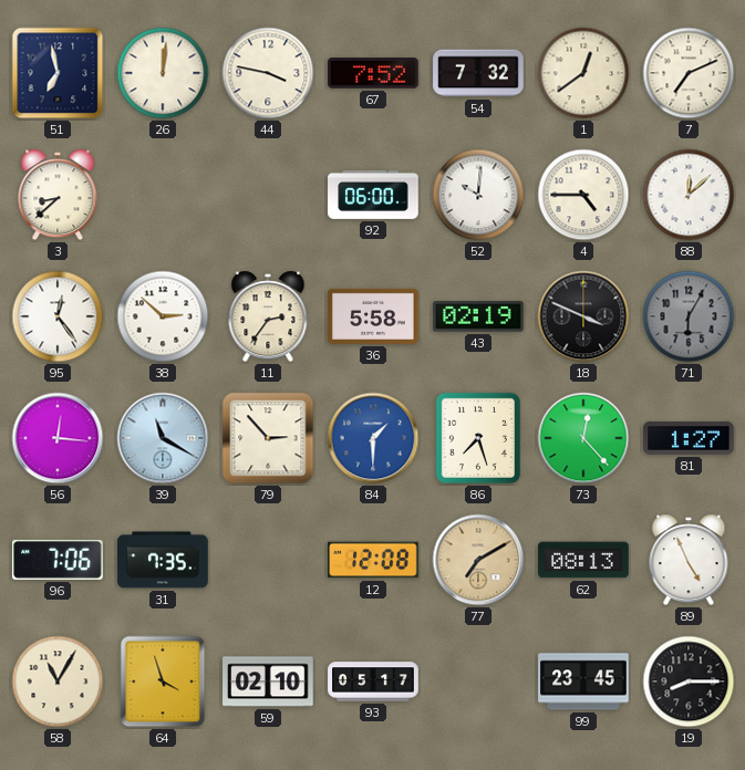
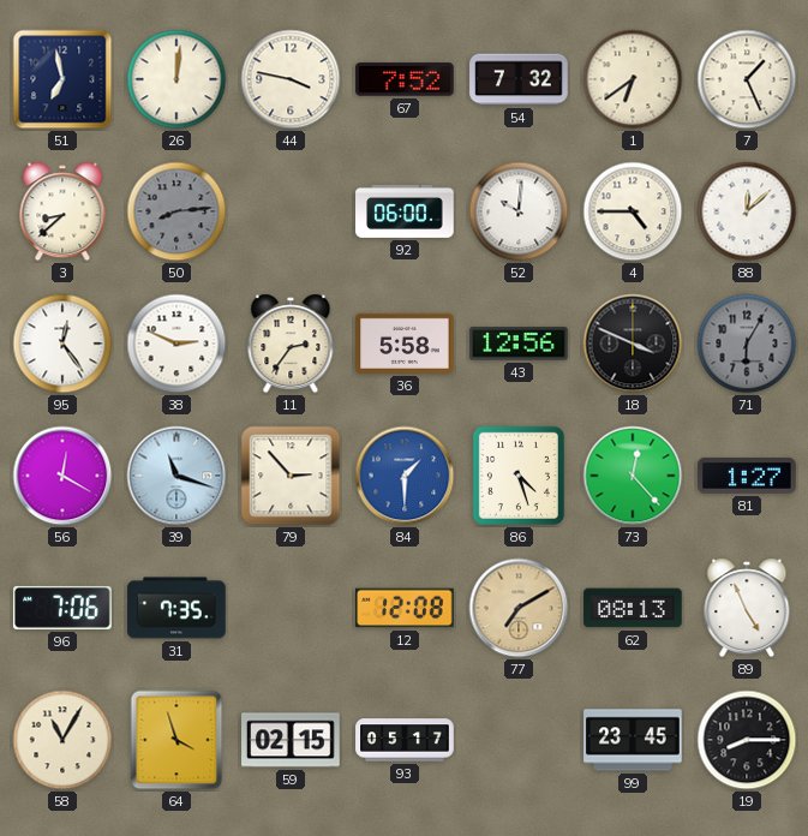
1: 12:39 -> 6:39
7: 7:11 -> 1:26
50: none -> 8:14
38: 2:52 -> 2:49
43: 02:19 -> 12:56
56: 12:16 -> 12:20
39: 11:20 -> 11:18
86: 7:27 -> 4:27
59: 02:10 -> 02:15
